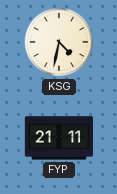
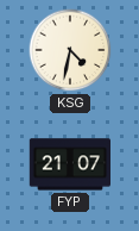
FYP: 21:11 -> 21:07
